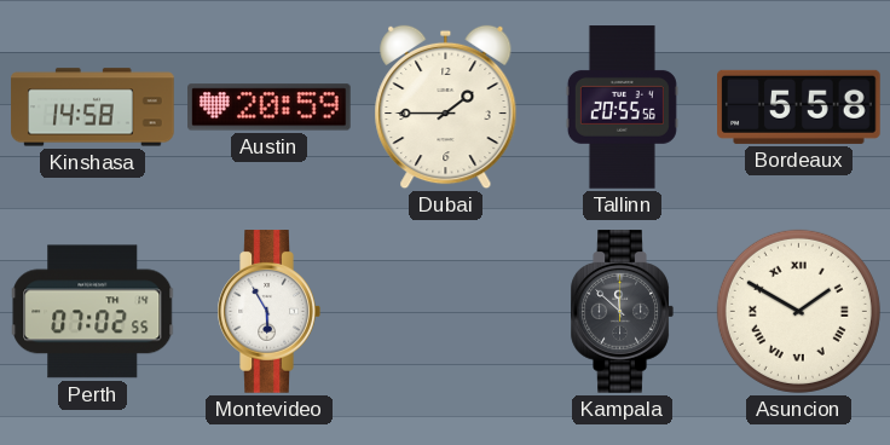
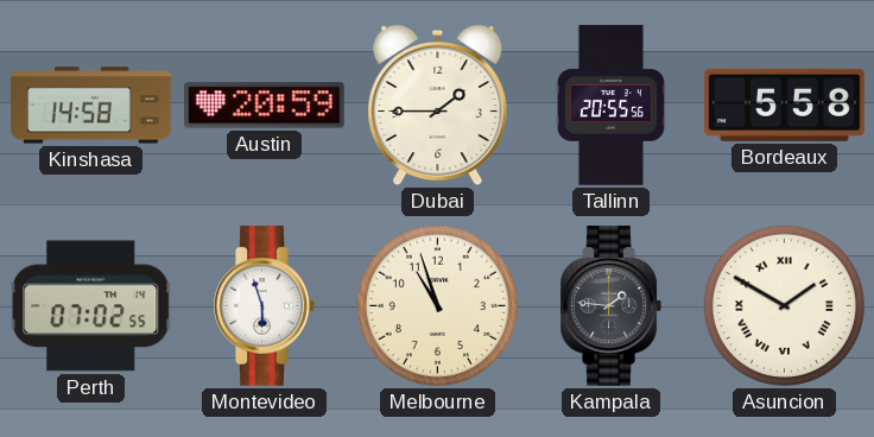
Montevideo: 5:55 -> 5:57
Melbourne: none -> 10:57
Kampala: 11:52 -> 1:46
